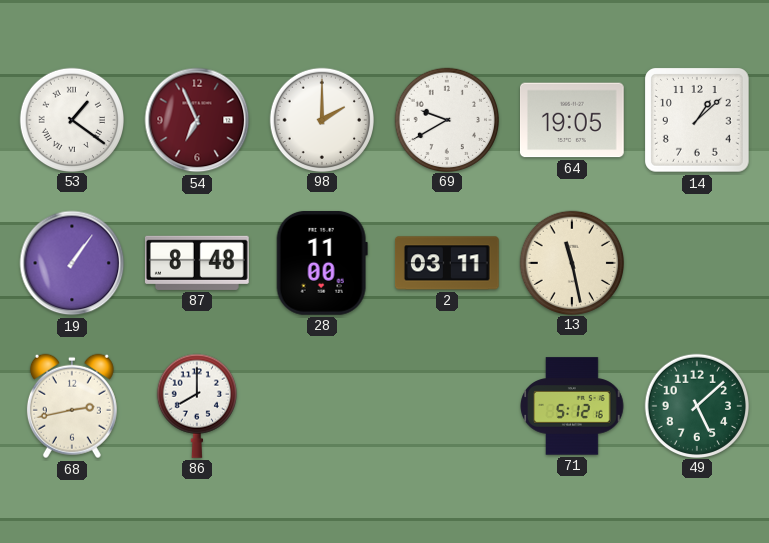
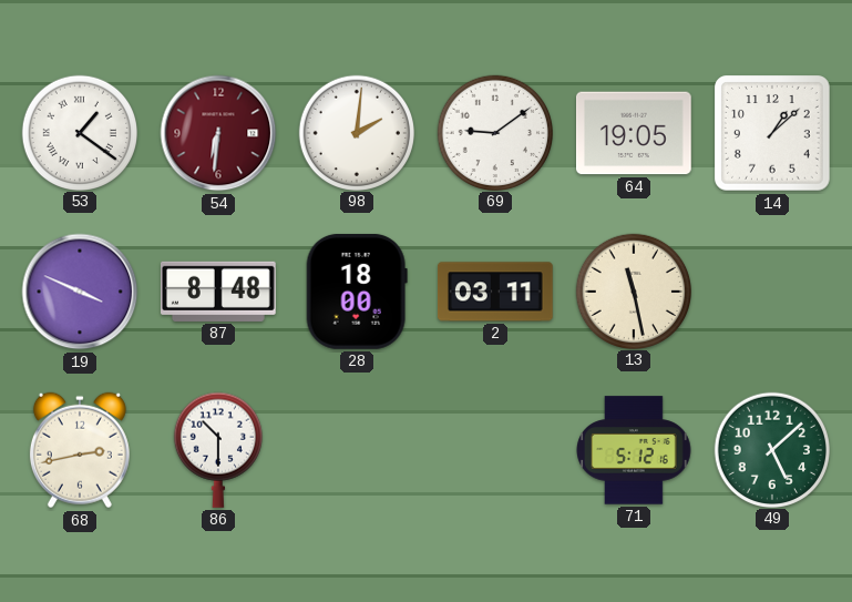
54: 6:56 -> 6:31
98: 2:00 -> 2:01
69: 9:40 -> 9:09
19: 1:06 -> 3:49
28: 11:00 -> 18:00
86: 8:00 -> 10:30
